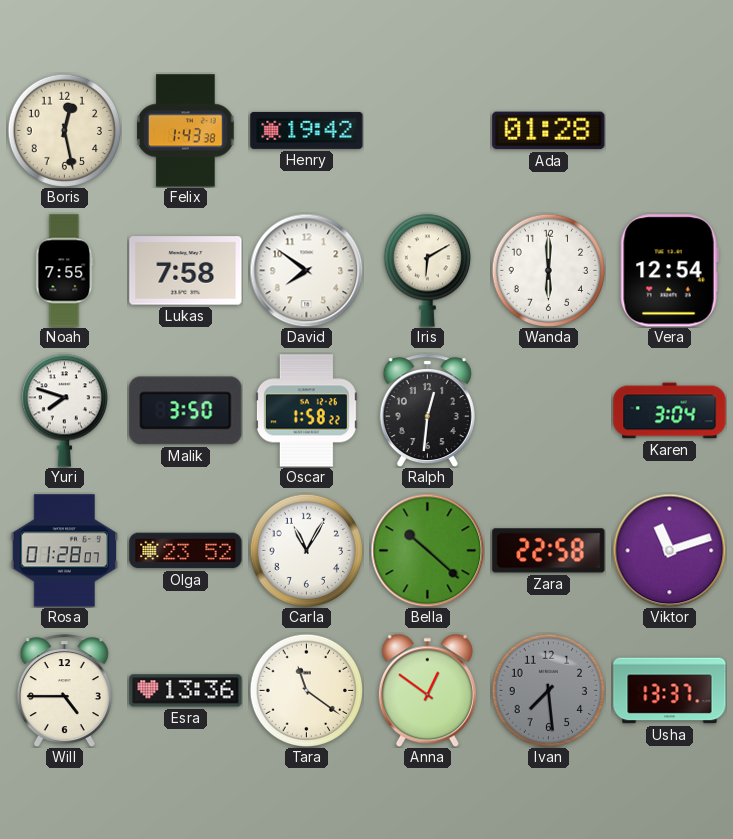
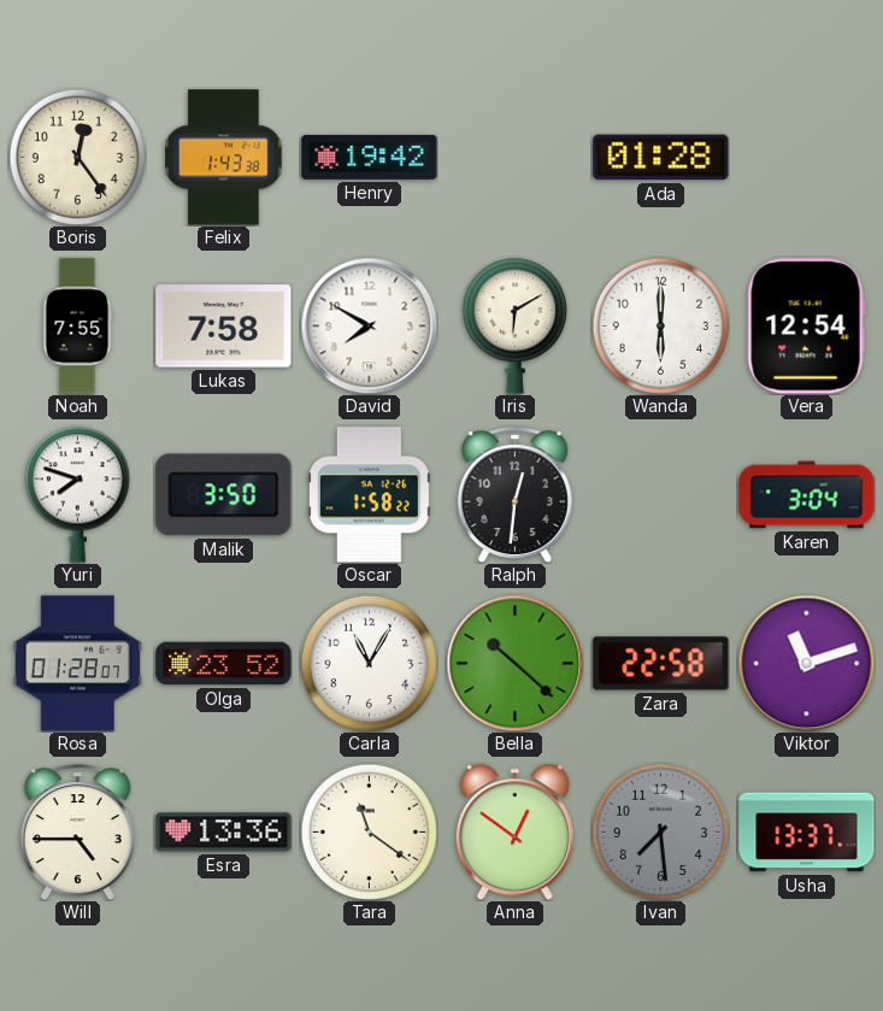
Boris: 12:28 -> 12:24
David: 7:51 -> 7:50
